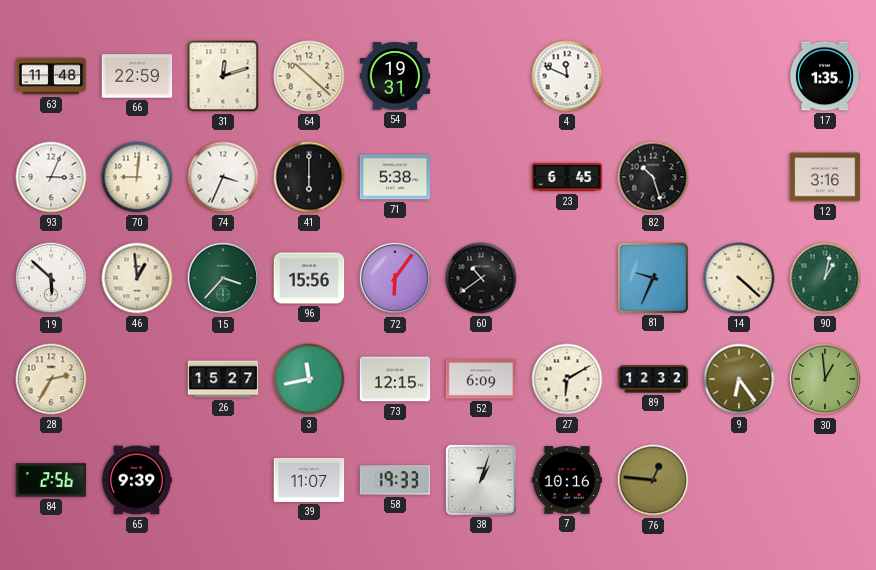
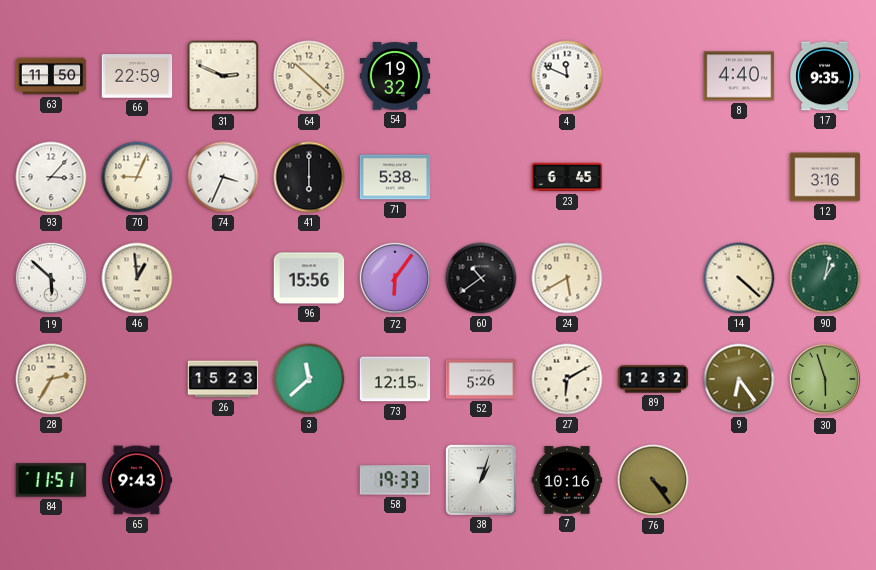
63: 11:48 -> 11:50
31: 12:12 -> 2:49
54: 19:31 -> 19:32
8: none -> 4:40
17: 1:35 -> 9:35
93: 3:04 -> 3:07
70: 9:01 -> 9:04
82: 10:27 -> none
15: 3:37 -> none
24: none -> 5:40
81: 9:34 -> none
26: 15:27 -> 15:23
3: 11:43 -> 11:38
52: 6:09 -> 5:26
30: 12:59 -> 5:57
84: 2:56 -> 11:51
65: 9:39 -> 9:43
39: 11:07 -> none
76: 12:46 -> 4:24
